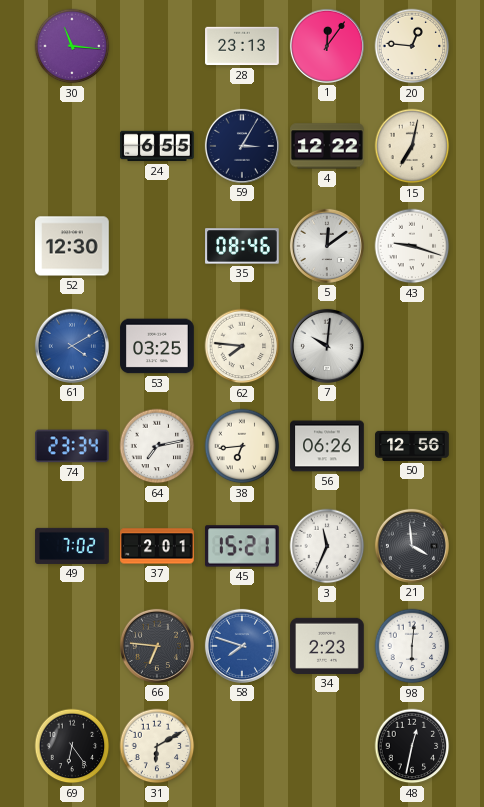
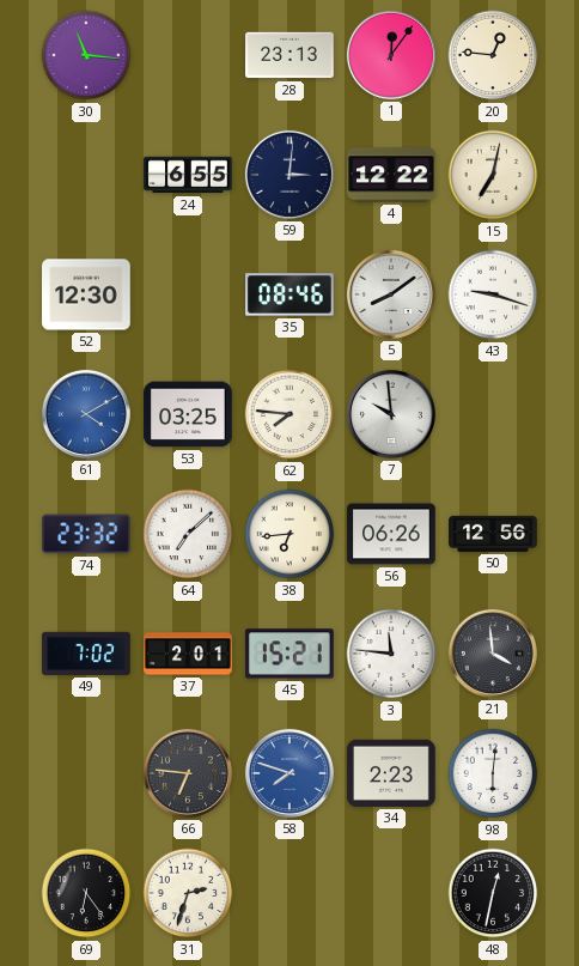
59: 3:05 -> 3:01
5: 12:09 -> 8:09
7: 10:01 -> 9:59
74: 23:34 -> 23:32
64: 7:13 -> 7:08
3: 11:34 -> 11:46
31: 6:10 -> 2:33
